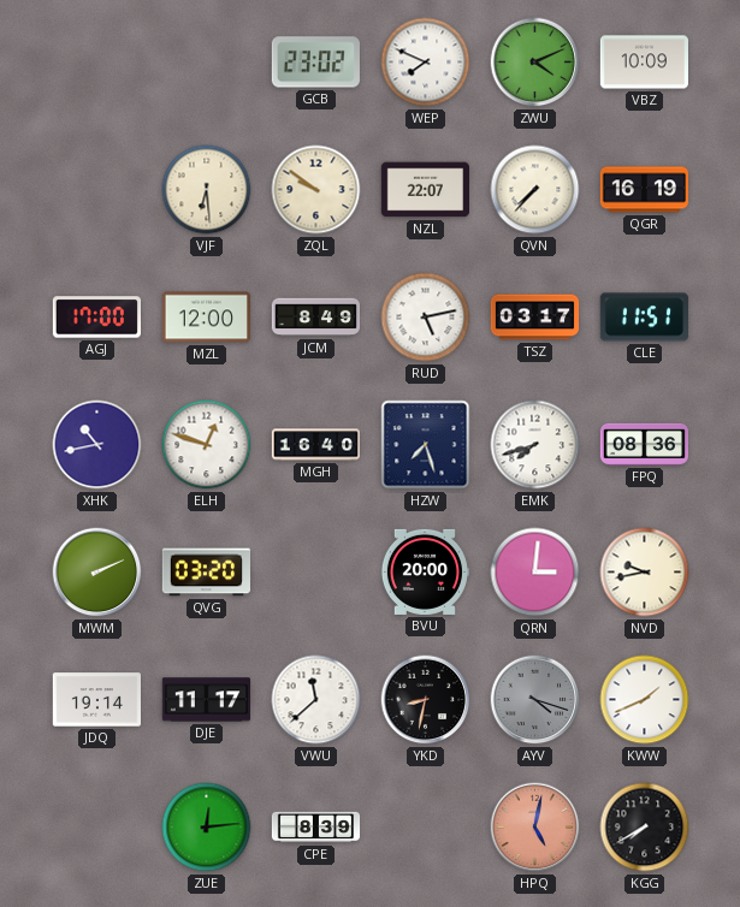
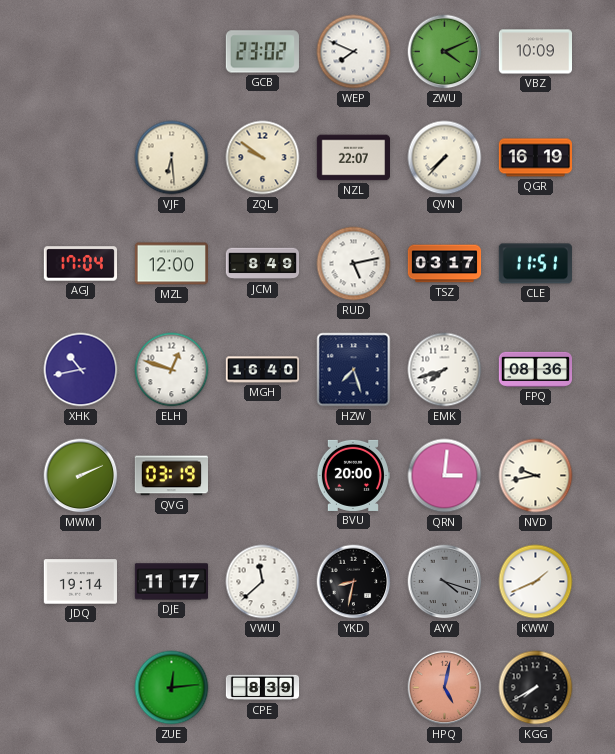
AGJ: 17:00 -> 17:04
QVG: 03:20 -> 03:19
